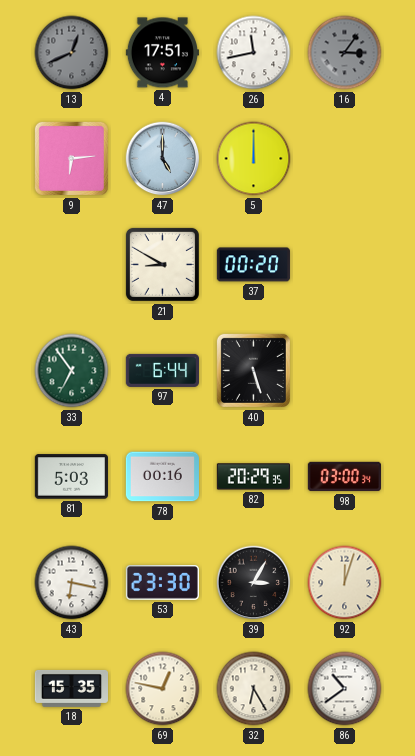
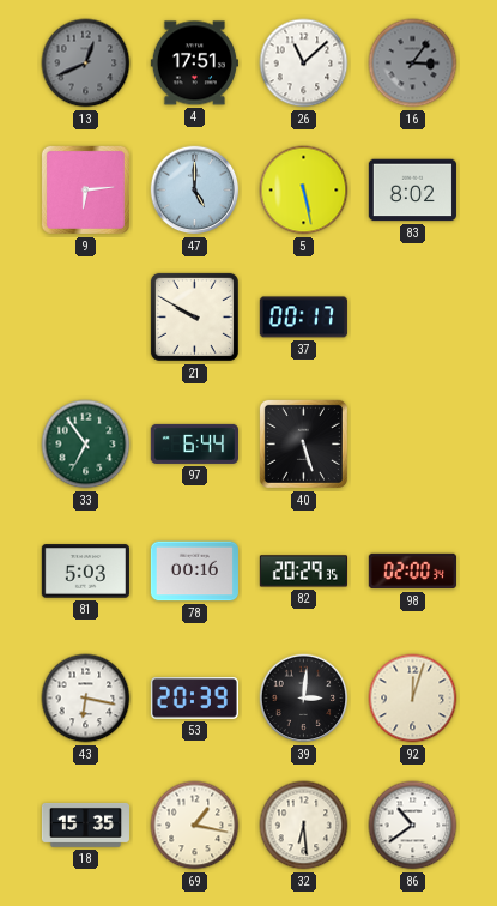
26: 11:43 -> 11:08
5: 12:00 -> 5:28
83: none -> 8:02
21: 8:50 -> 9:50
37: 00:20 -> 00:17
98: 03:00 -> 02:00
53: 23:30 -> 20:39
39: 3:05 -> 3:01
69: 12:47 -> 1:17
32: 6:25 -> 6:29
